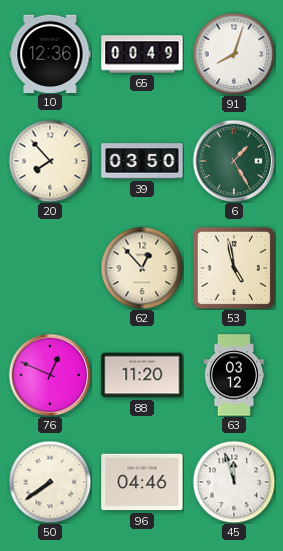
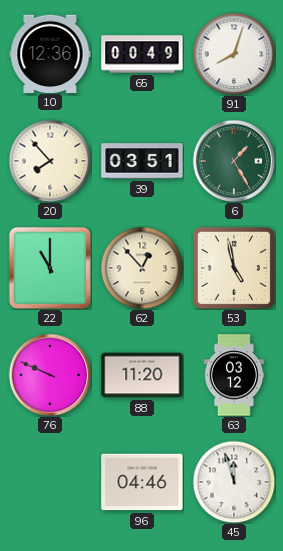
39: 03:50 -> 03:51
22: none -> 11:00
76: 12:49 -> 9:49
50: 7:39 -> none
